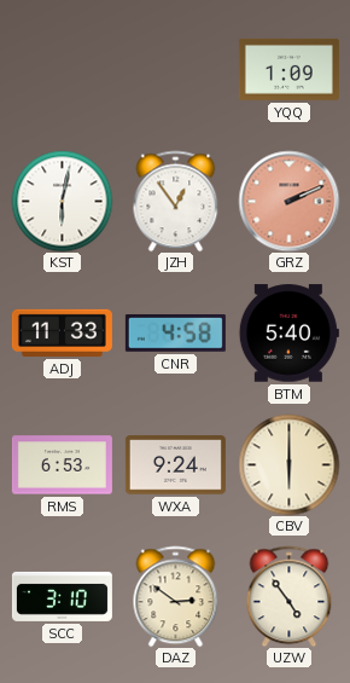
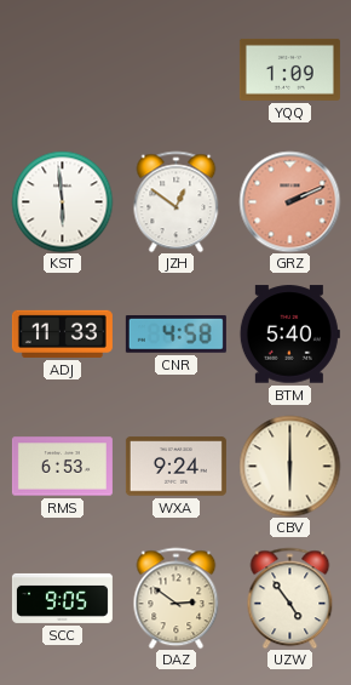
KST: 6:02 -> 5:59
JZH: 12:54 -> 12:51
SCC: 3:10 -> 9:05
